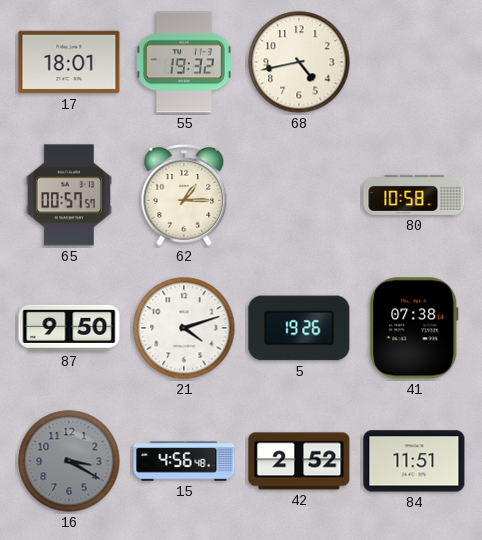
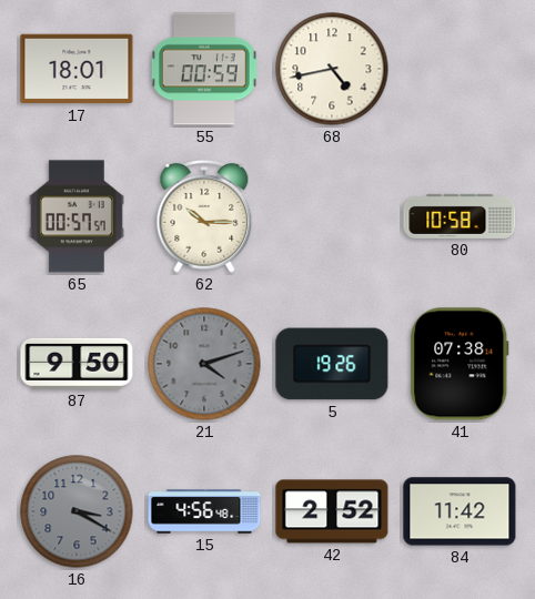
55: 19:32 -> 00:59
62: 1:15 -> 10:15
21 dial: white -> grey
84: 11:51 -> 11:42
